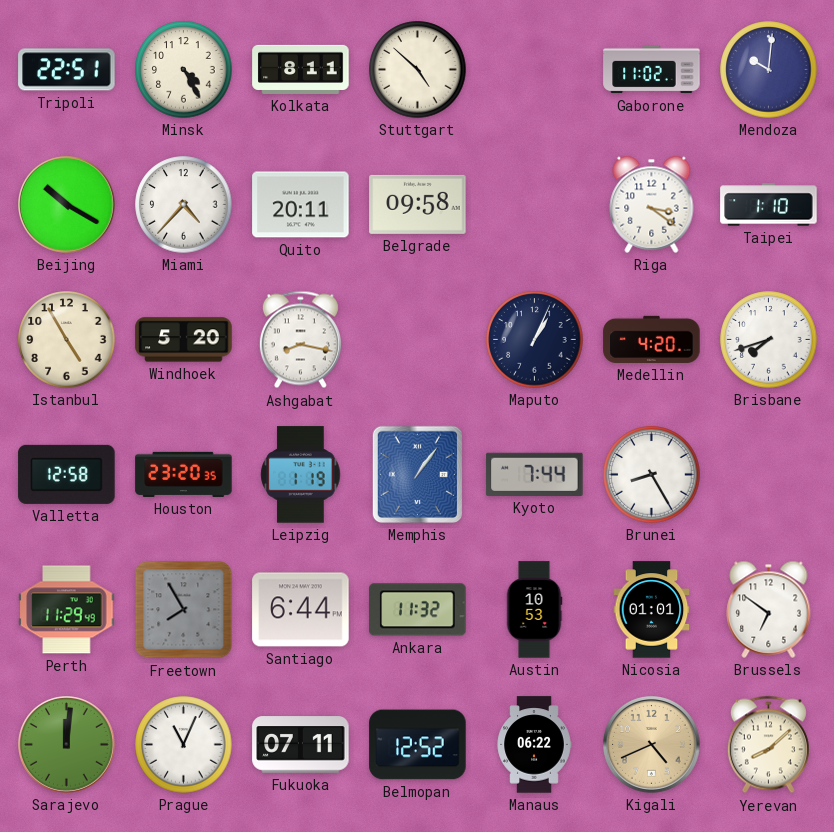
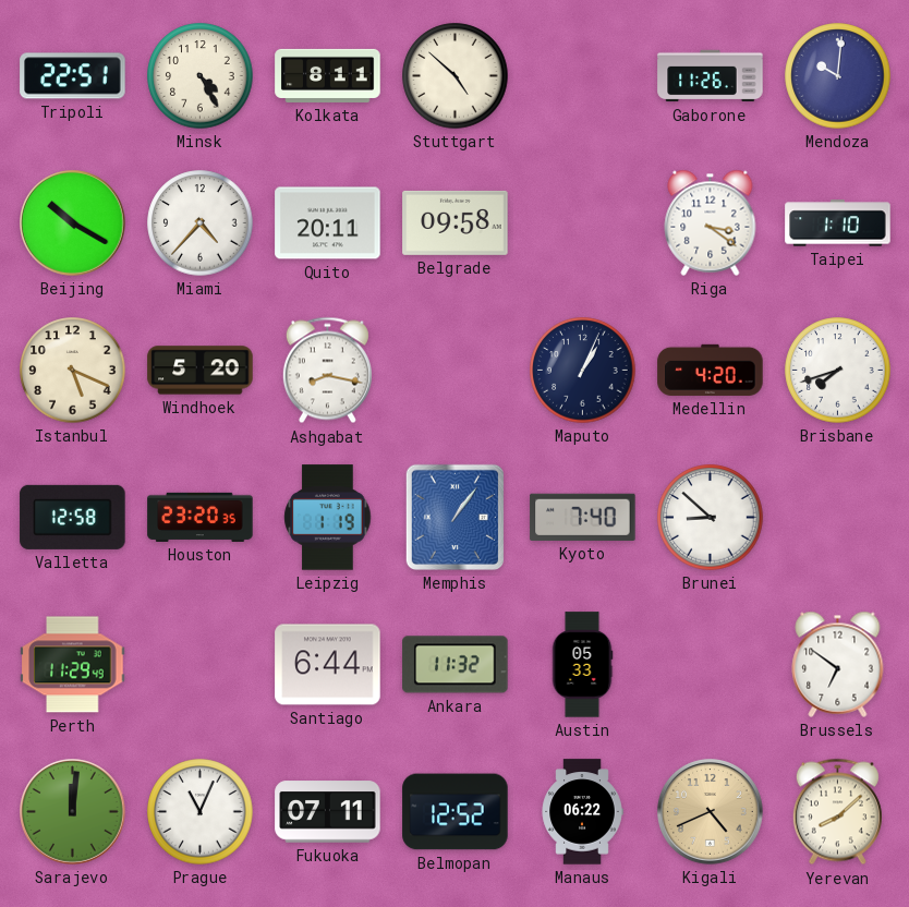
Gaborone: 11:02 -> 11:26
Istanbul: 4:55 -> 5:19
Kyoto: 7:44 -> 7:40
Brunei: 8:25 -> 8:52
Freetown: 7:55 -> none
Austin: 10:53 -> 05:33
Nicosia: 01:01 -> none
